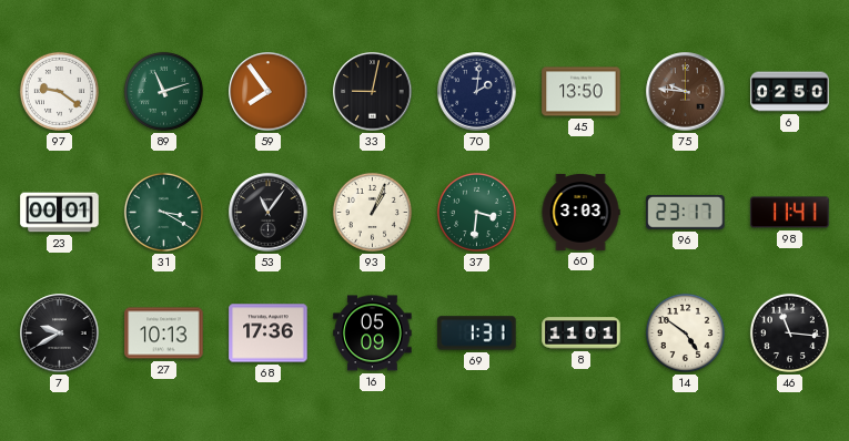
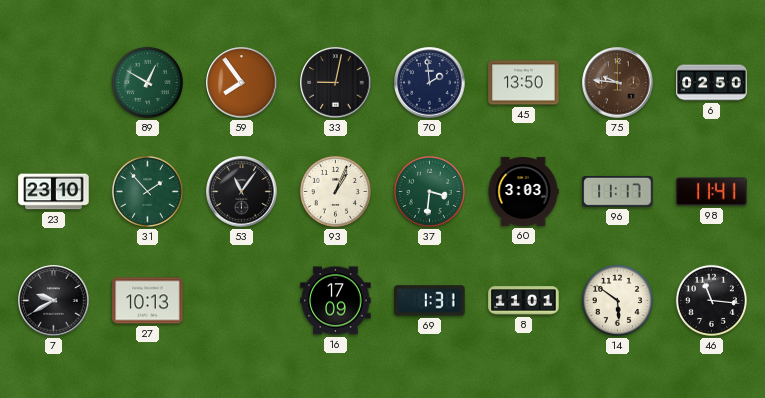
97: 9:21 -> none
89: 11:12 -> 12:50
70: 2:01 -> 1:59
23: 00:01 -> 23:10
31: 3:20 -> 1:53
96: 23:17 -> 11:17
68: 17:36 -> none
16: 05:09 -> 17:09
14: 4:51 -> 5:51
